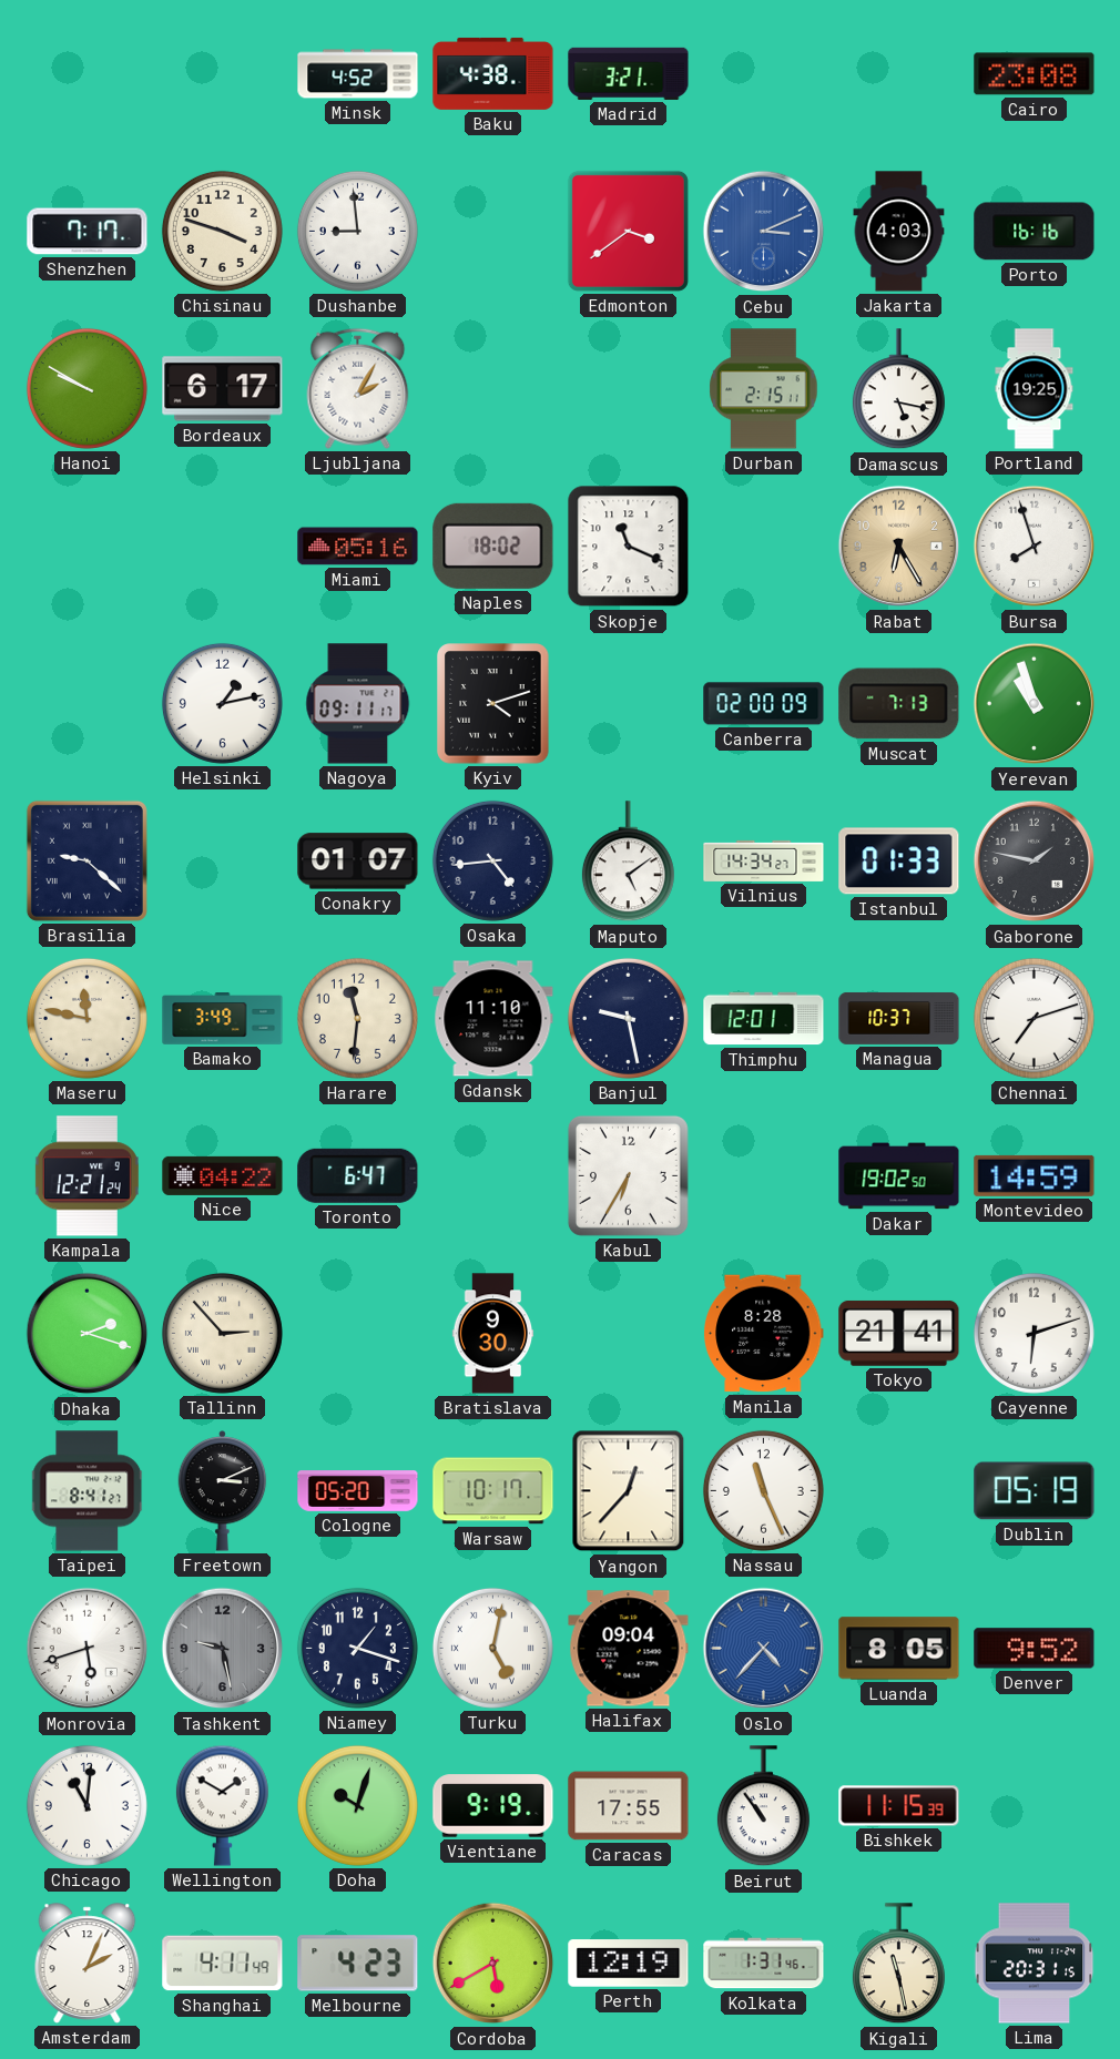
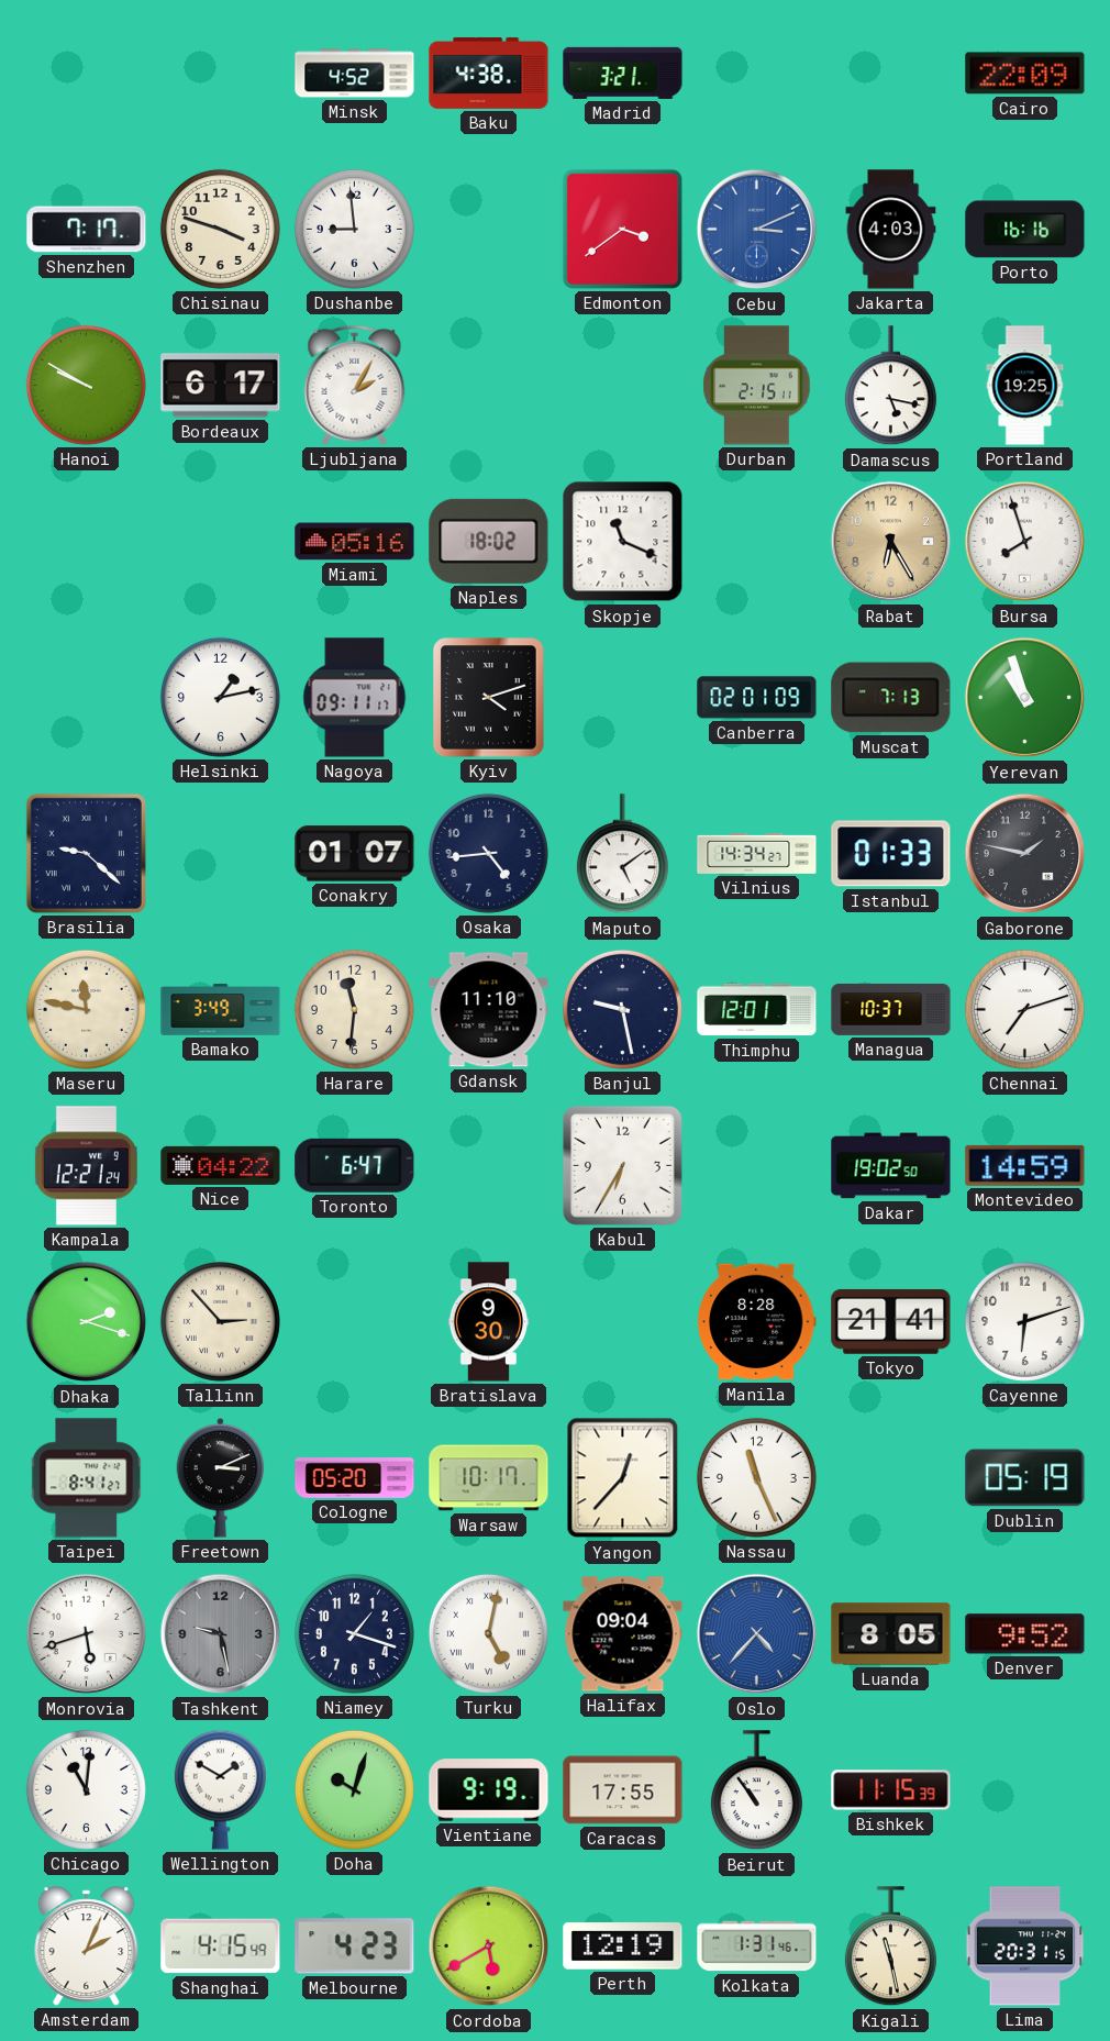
Cairo: 23:08 -> 22:09
Canberra: 02:00 -> 02:01
Shanghai: 4:11 -> 4:15
